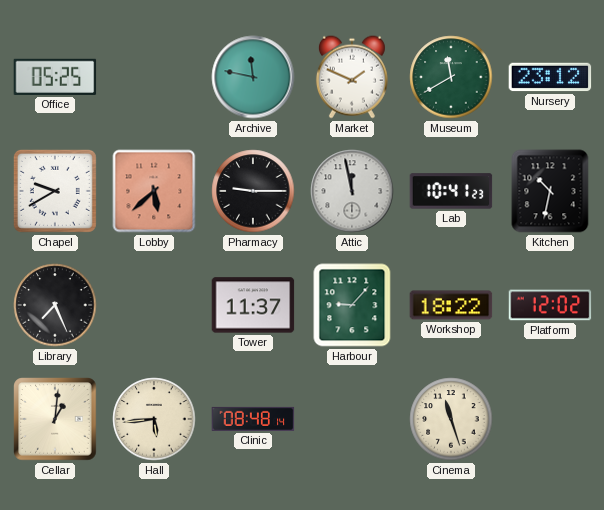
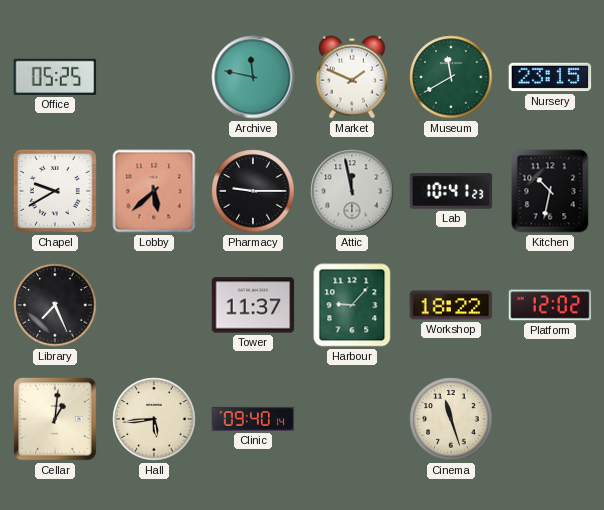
Nursery: 23:12 -> 23:15
Clinic: 08:48 -> 09:40
